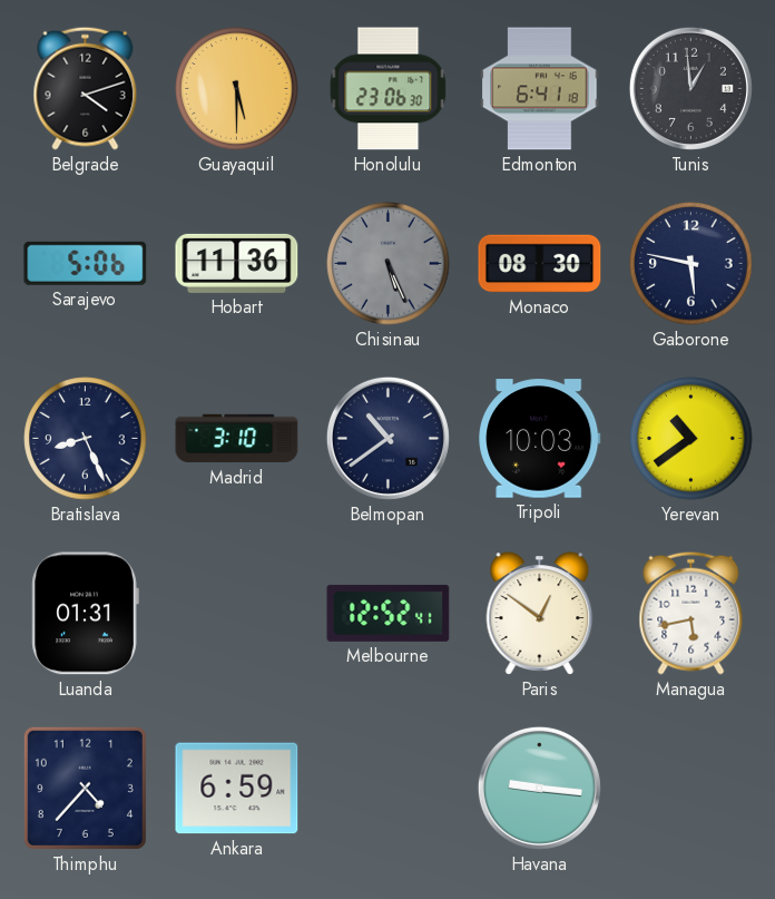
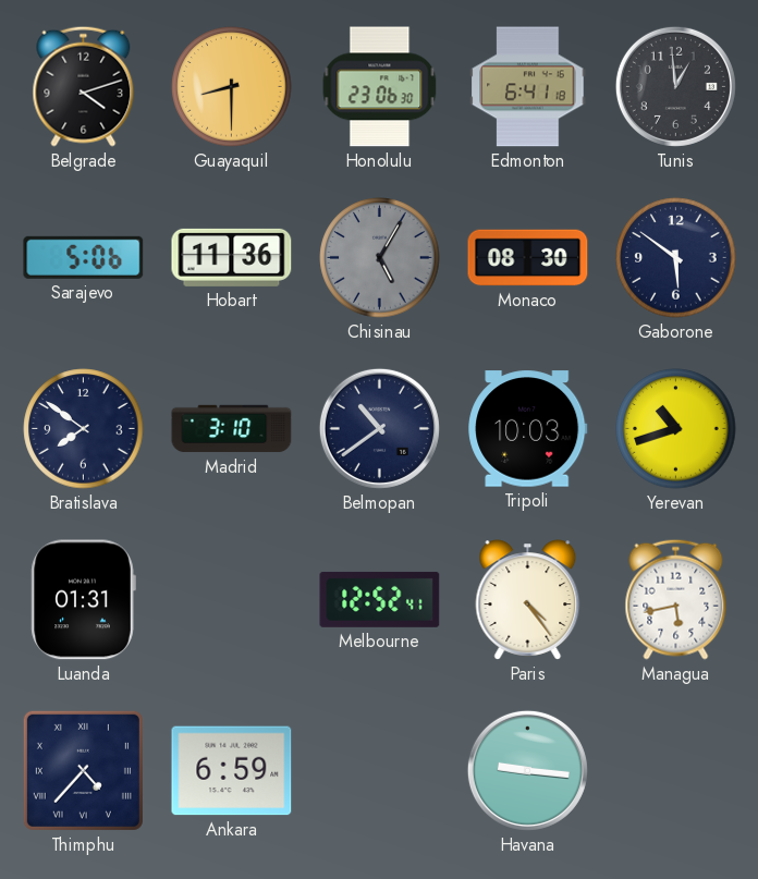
Guayaquil: 5:30 -> 8:30
Chisinau: 5:26 -> 5:05
Gaborone: 5:47 -> 5:51
Bratislava: 8:26 -> 7:51
Yerevan: 10:39 -> 10:42
Paris: 12:51 -> 4:24
Thimphu numerals: Arabic -> Roman
